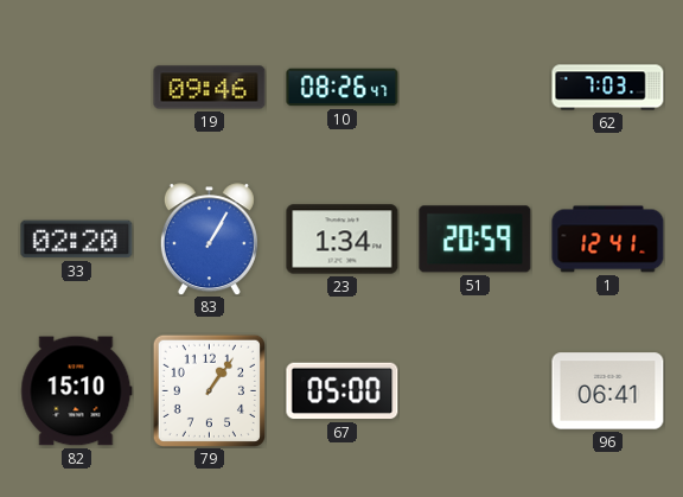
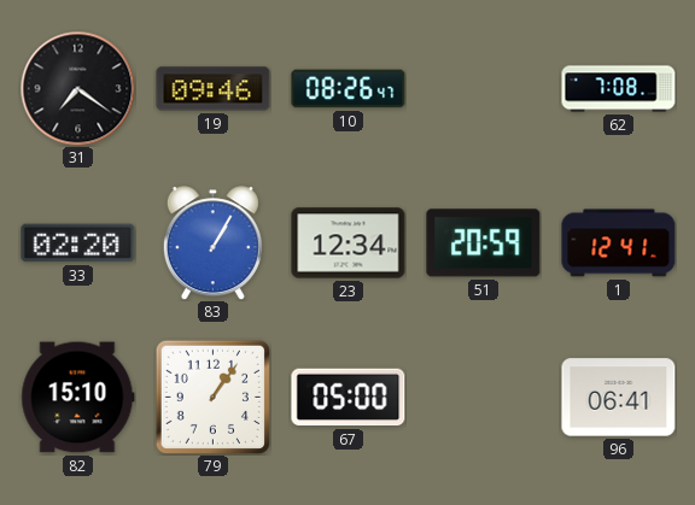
31: none -> 7:21
62: 7:03 -> 7:08
23: 1:34 -> 12:34
